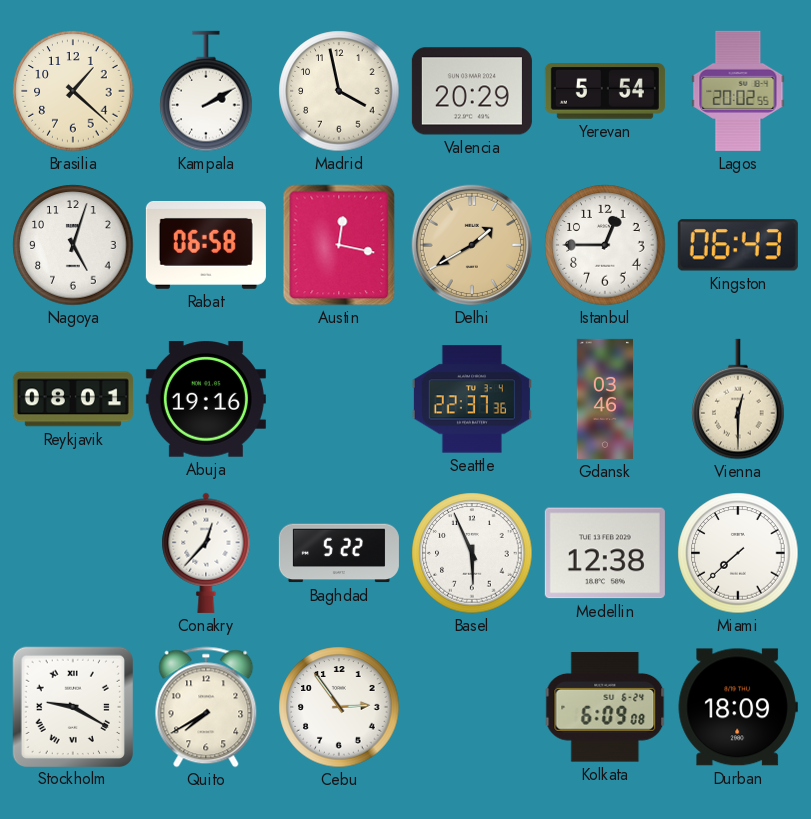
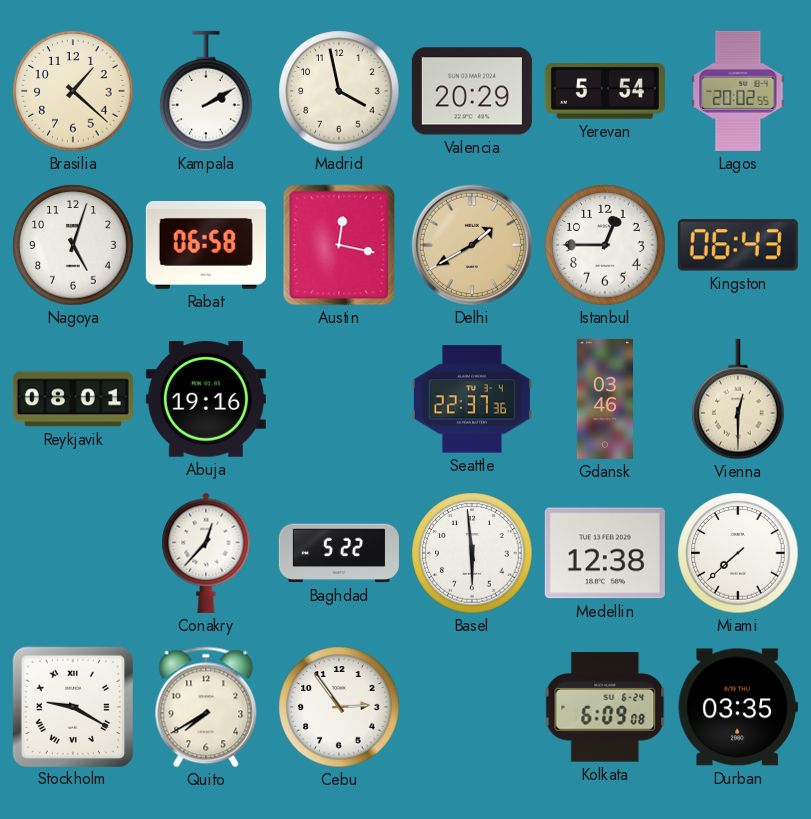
Basel: 5:56 -> 5:59
Durban: 18:09 -> 03:35
